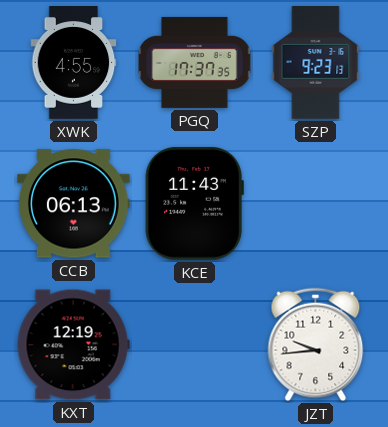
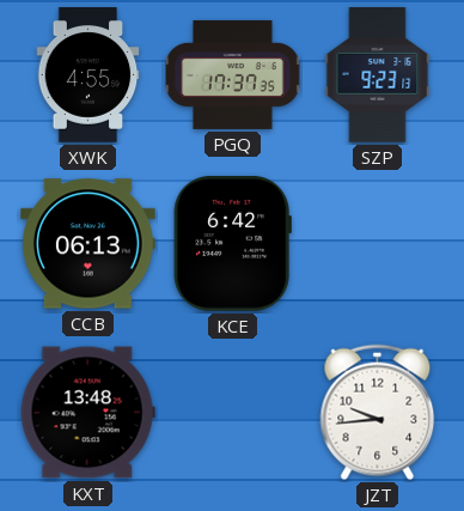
KCE: 11:43 -> 6:42
KXT: 12:19 -> 13:48
